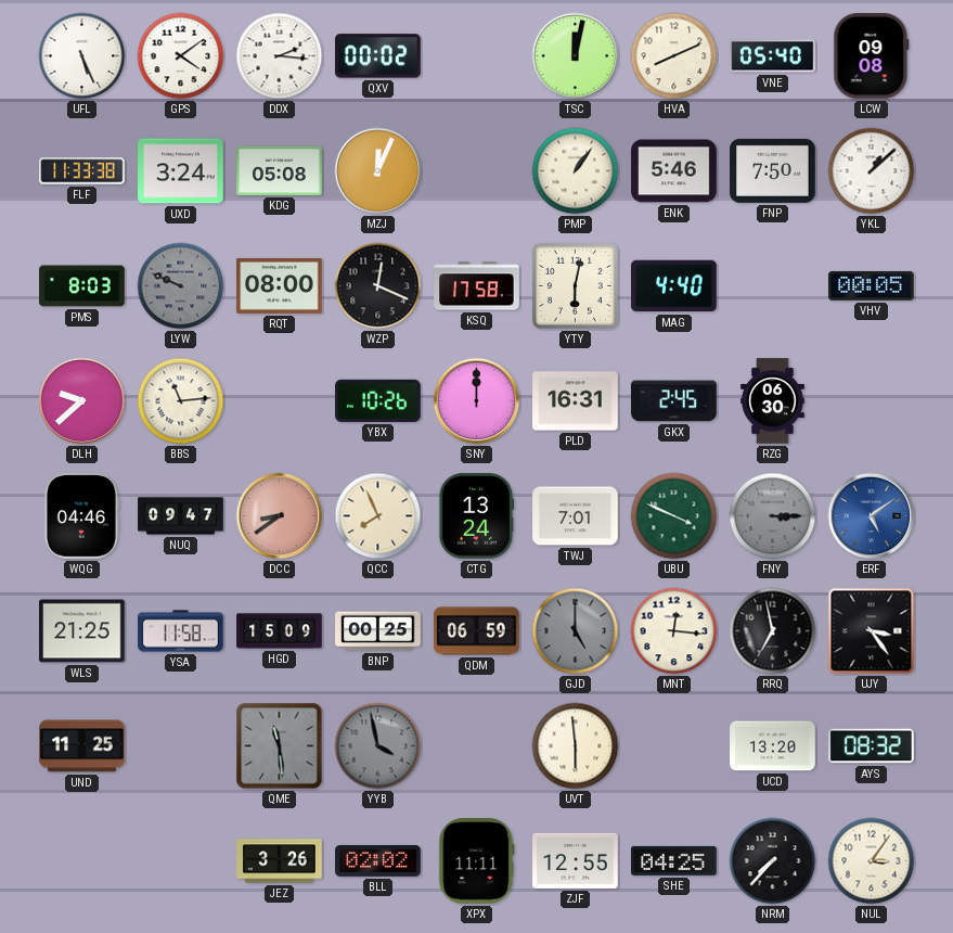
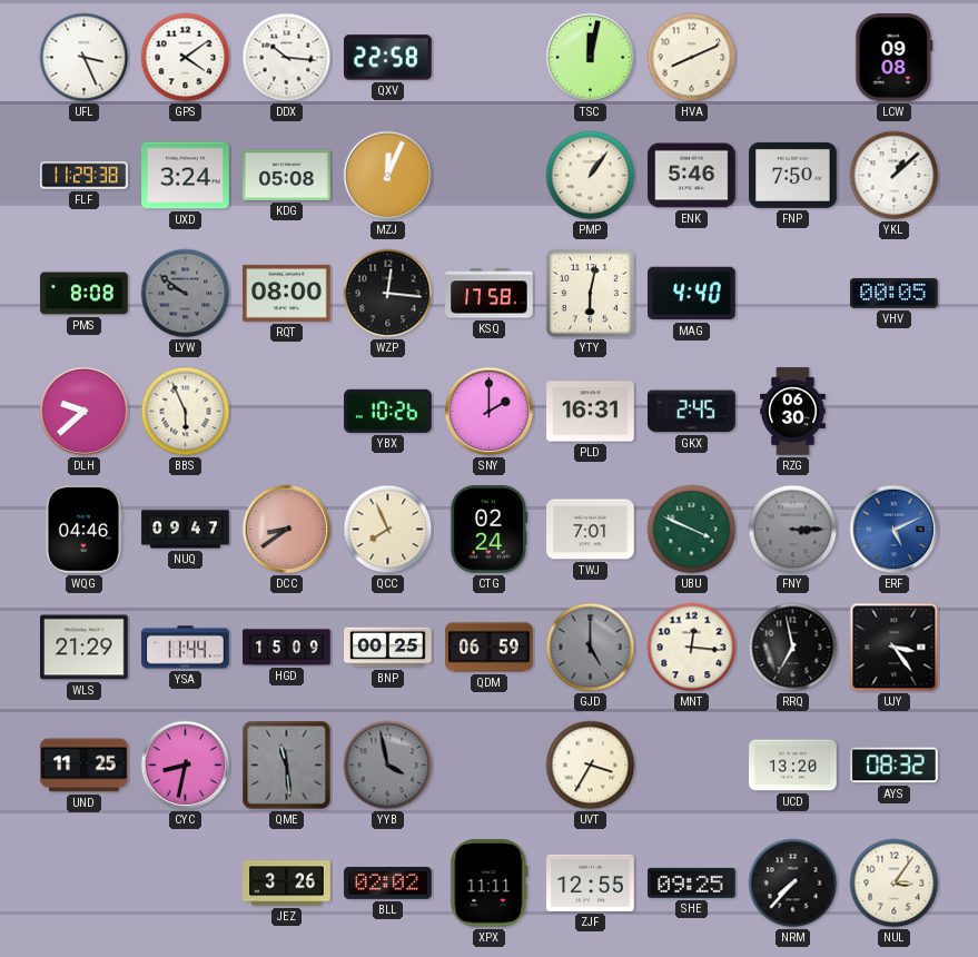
UFL: 5:26 -> 3:26
DDX: 2:16 -> 10:16
QXV: 00:02 -> 22:58
VNE: 05:40 -> none
FLF: 11:33 -> 11:29
PMS: 8:03 -> 8:08
LYW: 9:49 -> 9:51
WZP: 12:19 -> 12:16
BBS: 11:14 -> 5:56
SNY: 12:00 -> 2:00
CTG: 13:24 -> 02:24
ERF: 5:09 -> 5:11
WLS: 21:25 -> 21:29
YSA: 11:58 -> 11:44
CYC: none -> 8:32
UVT: 5:59 -> 3:35
SHE: 04:25 -> 09:25
